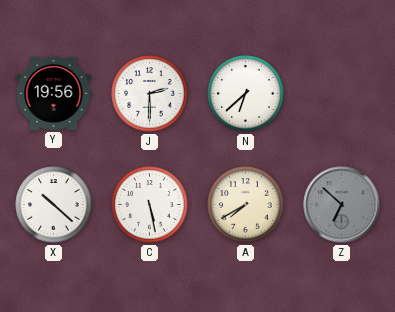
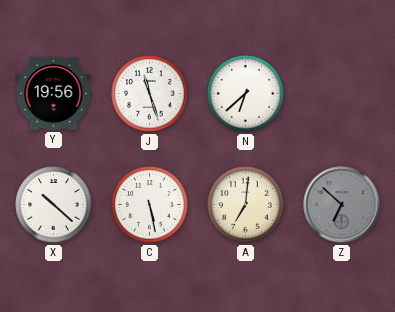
J: 2:30 -> 11:27
A: 7:40 -> 7:01
